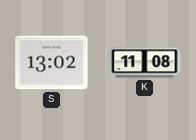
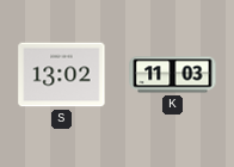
K: 11:08 -> 11:03
